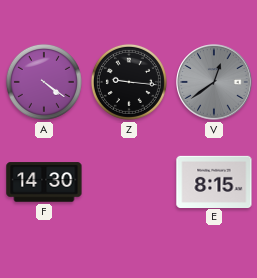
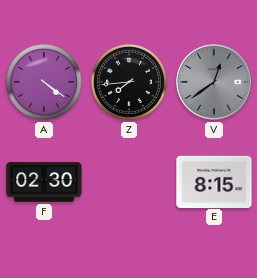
Z: 9:16 -> 7:44
F: 14:30 -> 02:30
